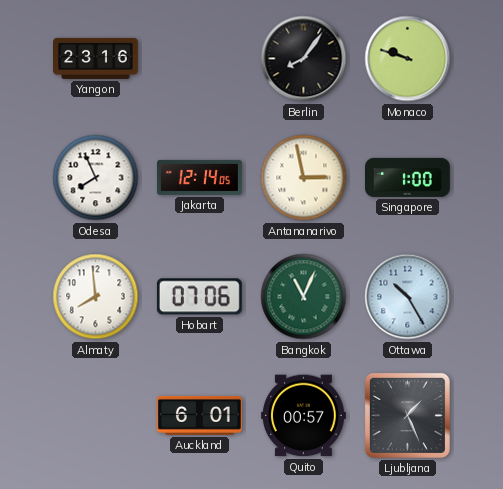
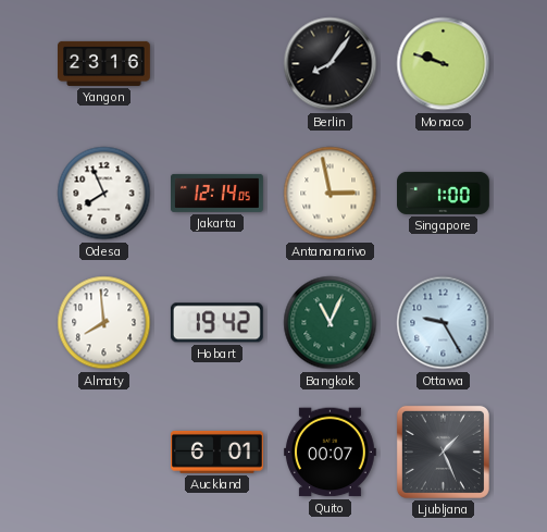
Hobart: 07:06 -> 19:42
Ottawa: 10:25 -> 9:25
Quito: 00:57 -> 00:07
